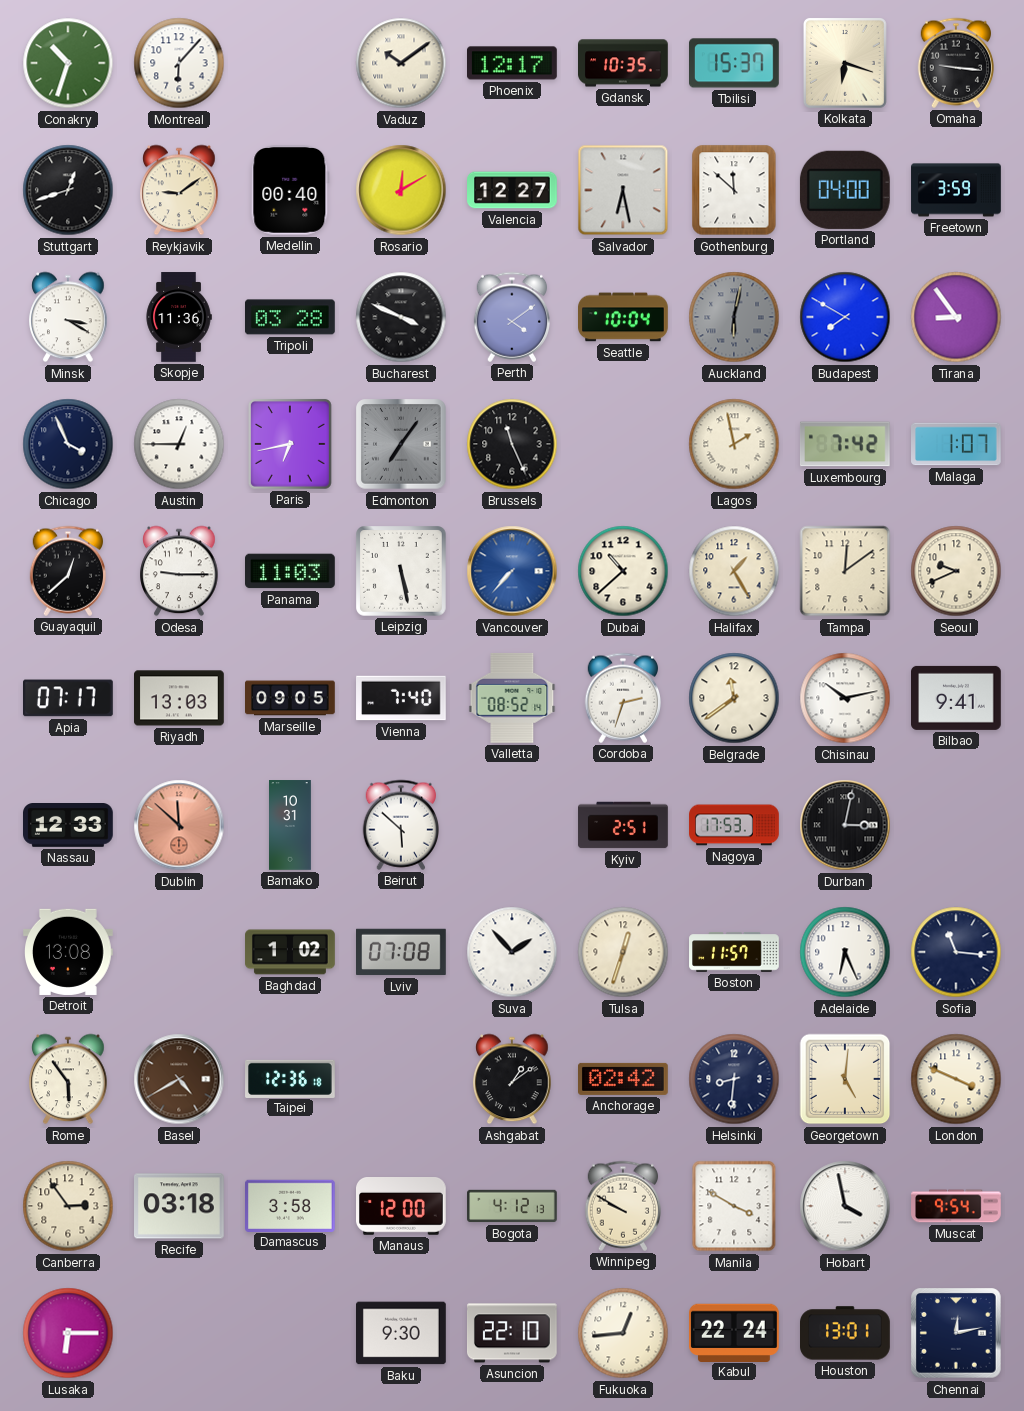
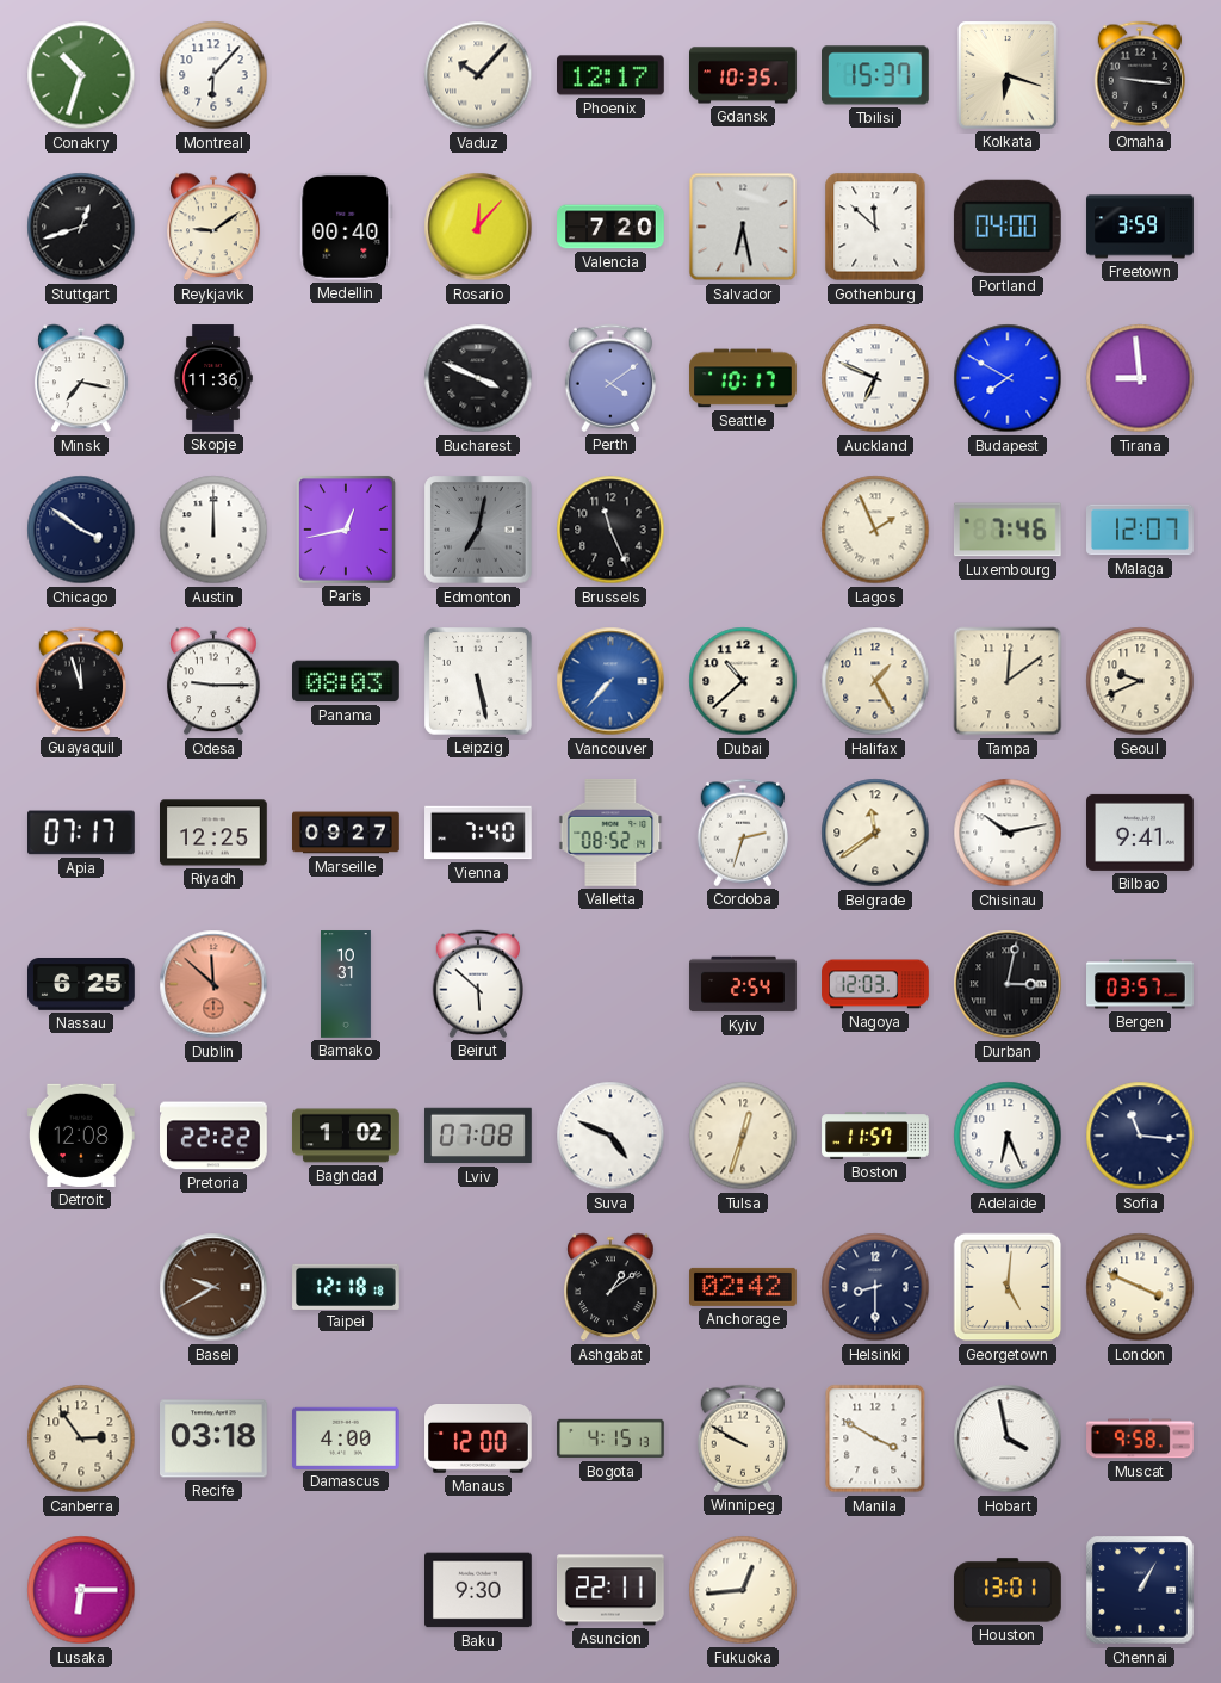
Vaduz: 10:09 -> 10:07
Rosario: 12:10 -> 12:07
Valencia: 12:27 -> 7:20
Minsk: 3:20 -> 7:17
Tripoli: 03:28 -> none
Seattle: 10:04 -> 10:17
Auckland: 6:02 -> 6:49
Auckland dial: grey -> white
Tirana: 8:54 -> 8:59
Chicago: 3:56 -> 3:51
Austin: 12:45 -> 12:00
Paris: 6:43 -> 12:43
Edmonton: 7:06 -> 7:02
Lagos: 1:58 -> 1:56
Luxembourg: 7:42 -> 7:46
Malaga: 1:07 -> 12:07
Guayaquil: 12:38 -> 11:57
Panama: 11:03 -> 08:03
Riyadh: 13:03 -> 12:25
Marseille: 09:05 -> 09:27
Nassau: 12:33 -> 6:25
Kyiv: 2:51 -> 2:54
Nagoya: 17:53 -> 12:03
Bergen: none -> 03:57
Detroit: 13:08 -> 12:08
Pretoria: none -> 22:22
Suva: 1:53 -> 4:49
Rome: 5:54 -> none
Basel: 4:40 -> 9:40
Taipei: 12:36 -> 12:18
Helsinki: 8:31 -> 8:30
Damascus: 3:58 -> 4:00
Bogota: 4:12 -> 4:15
Muscat: 9:54 -> 9:58
Asuncion: 22:10 -> 22:11
Kabul: 22:24 -> none
Chennai: 12:13 -> 1:05
